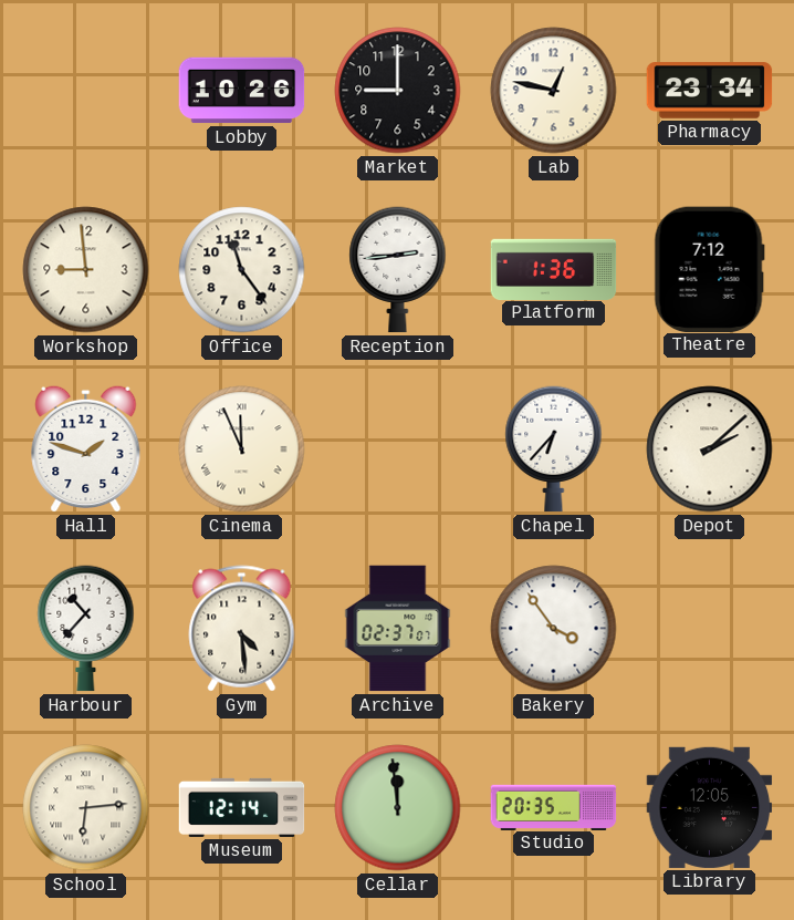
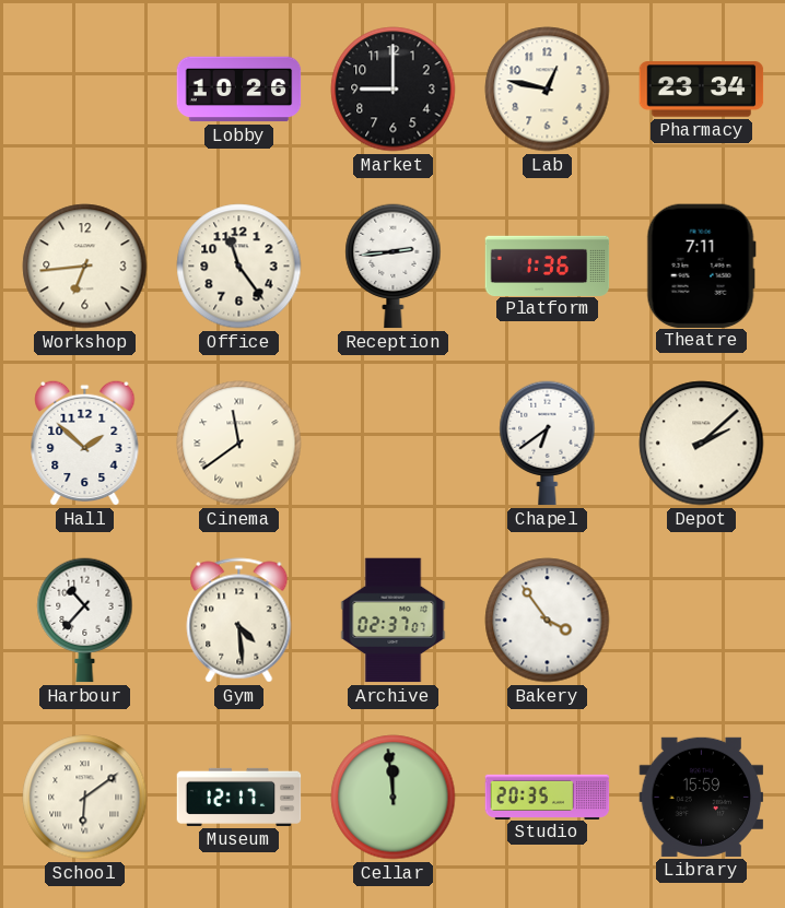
Workshop: 8:59 -> 6:44
Theatre: 7:12 -> 7:11
Hall: 1:48 -> 1:52
Cinema: 11:56 -> 11:39
Chapel: 6:37 -> 6:39
School: 6:14 -> 6:09
Museum: 12:14 -> 12:17
Library: 12:05 -> 15:59
